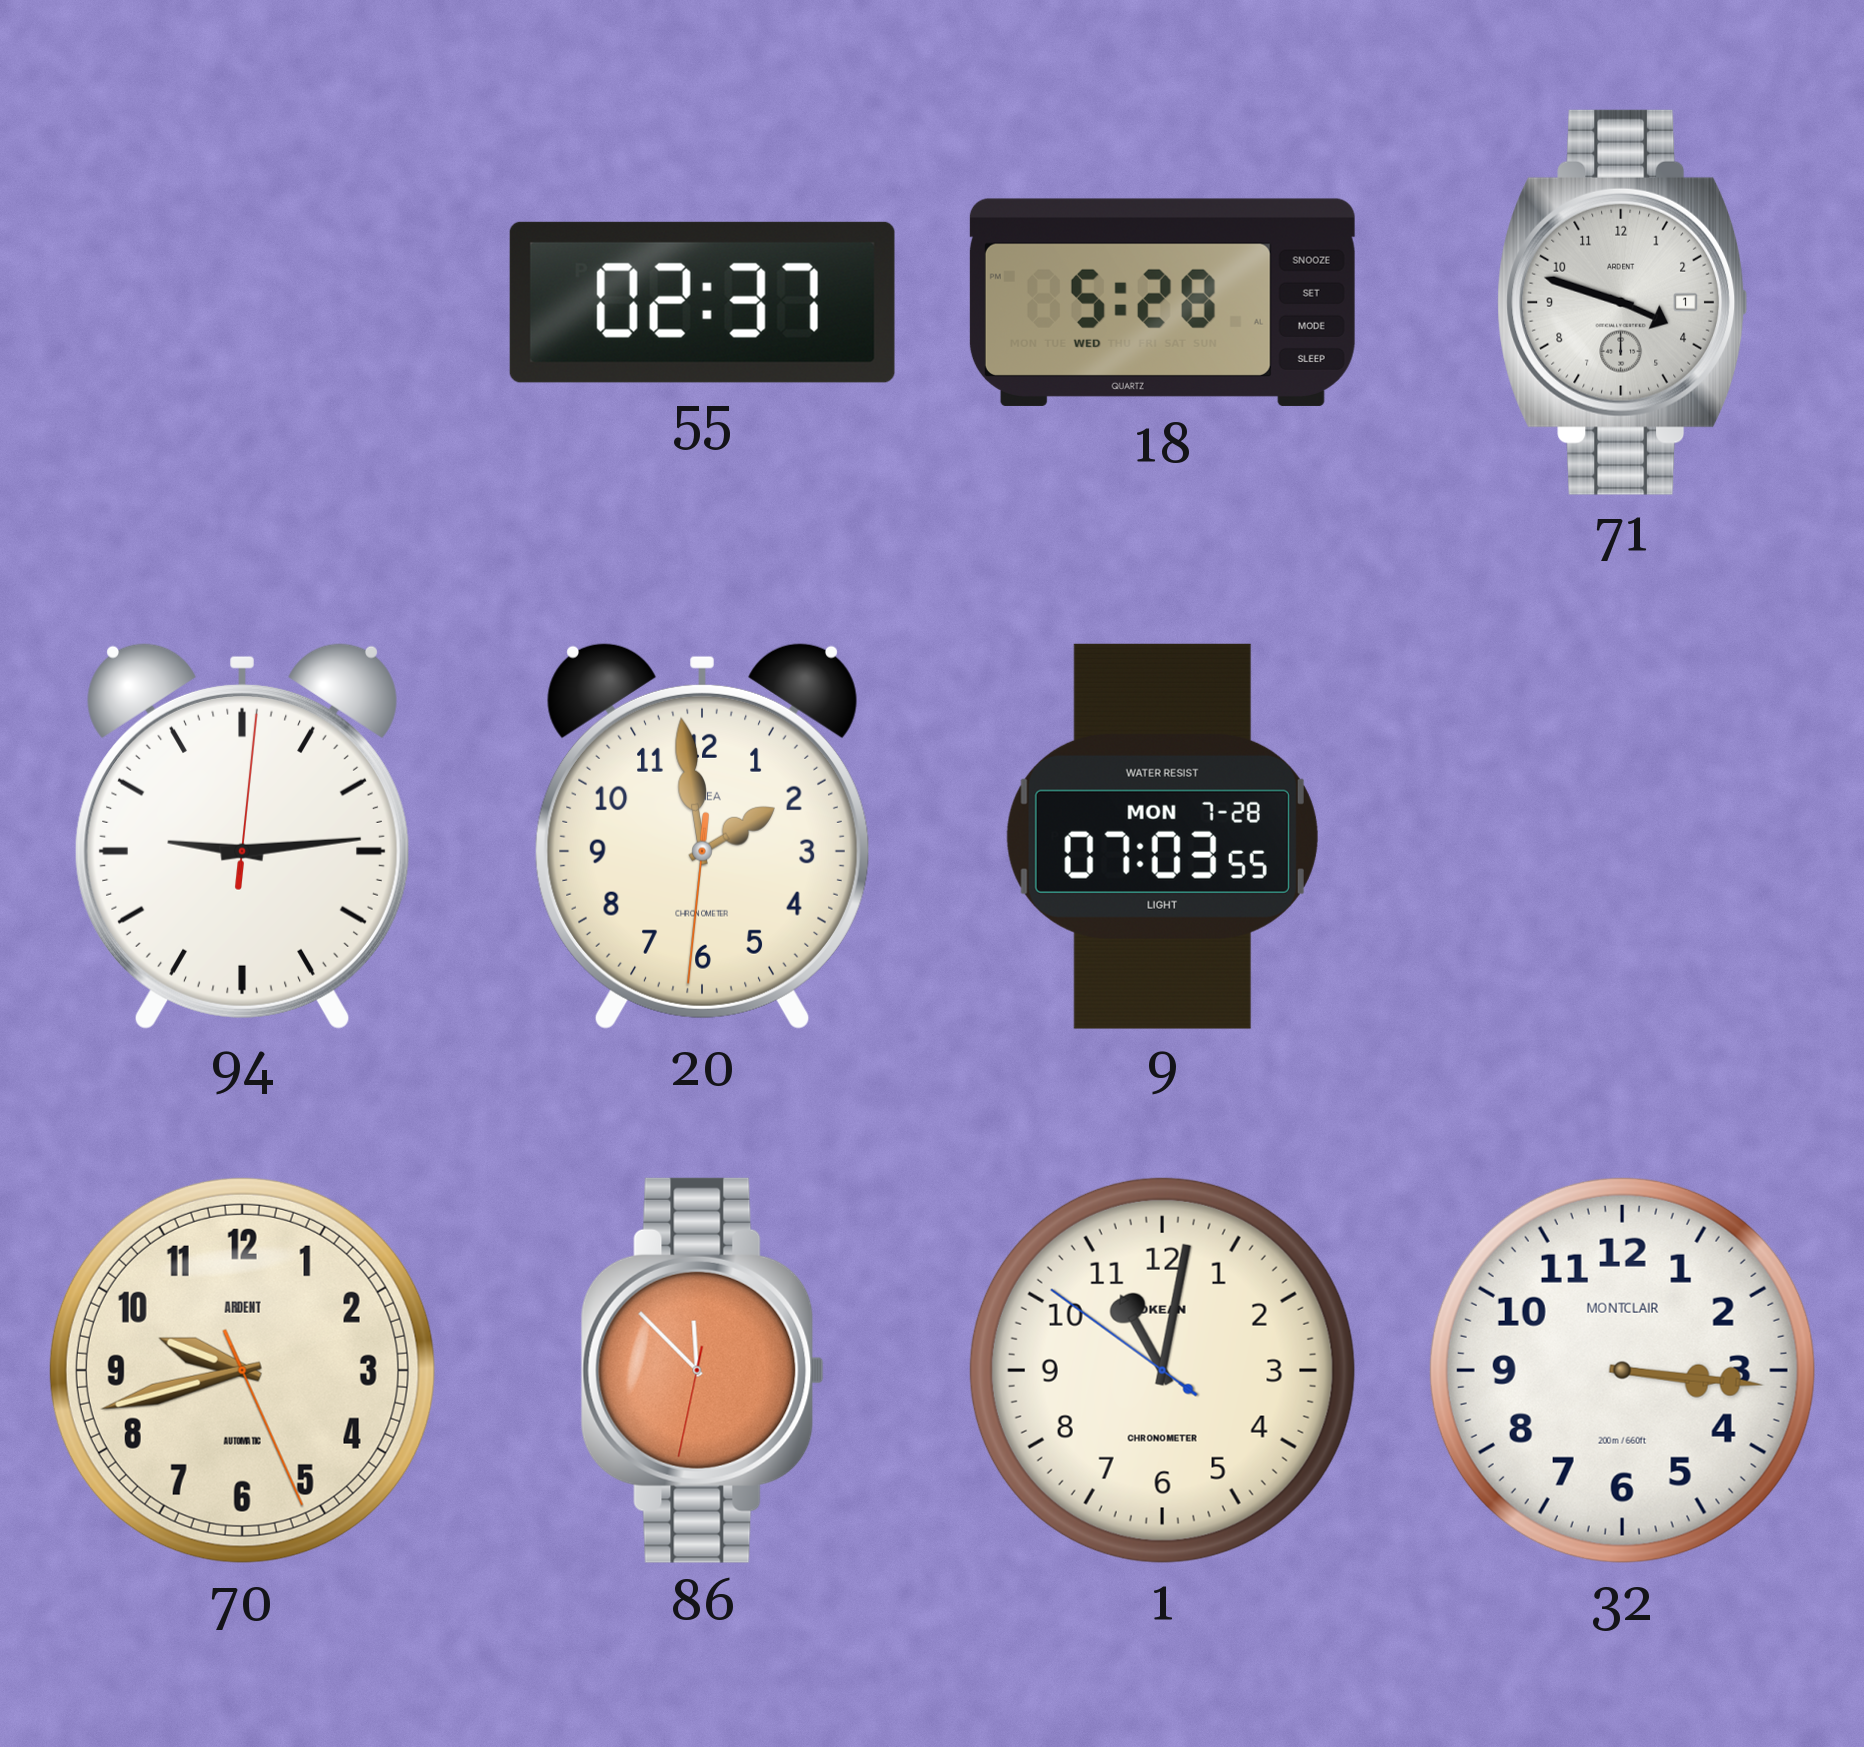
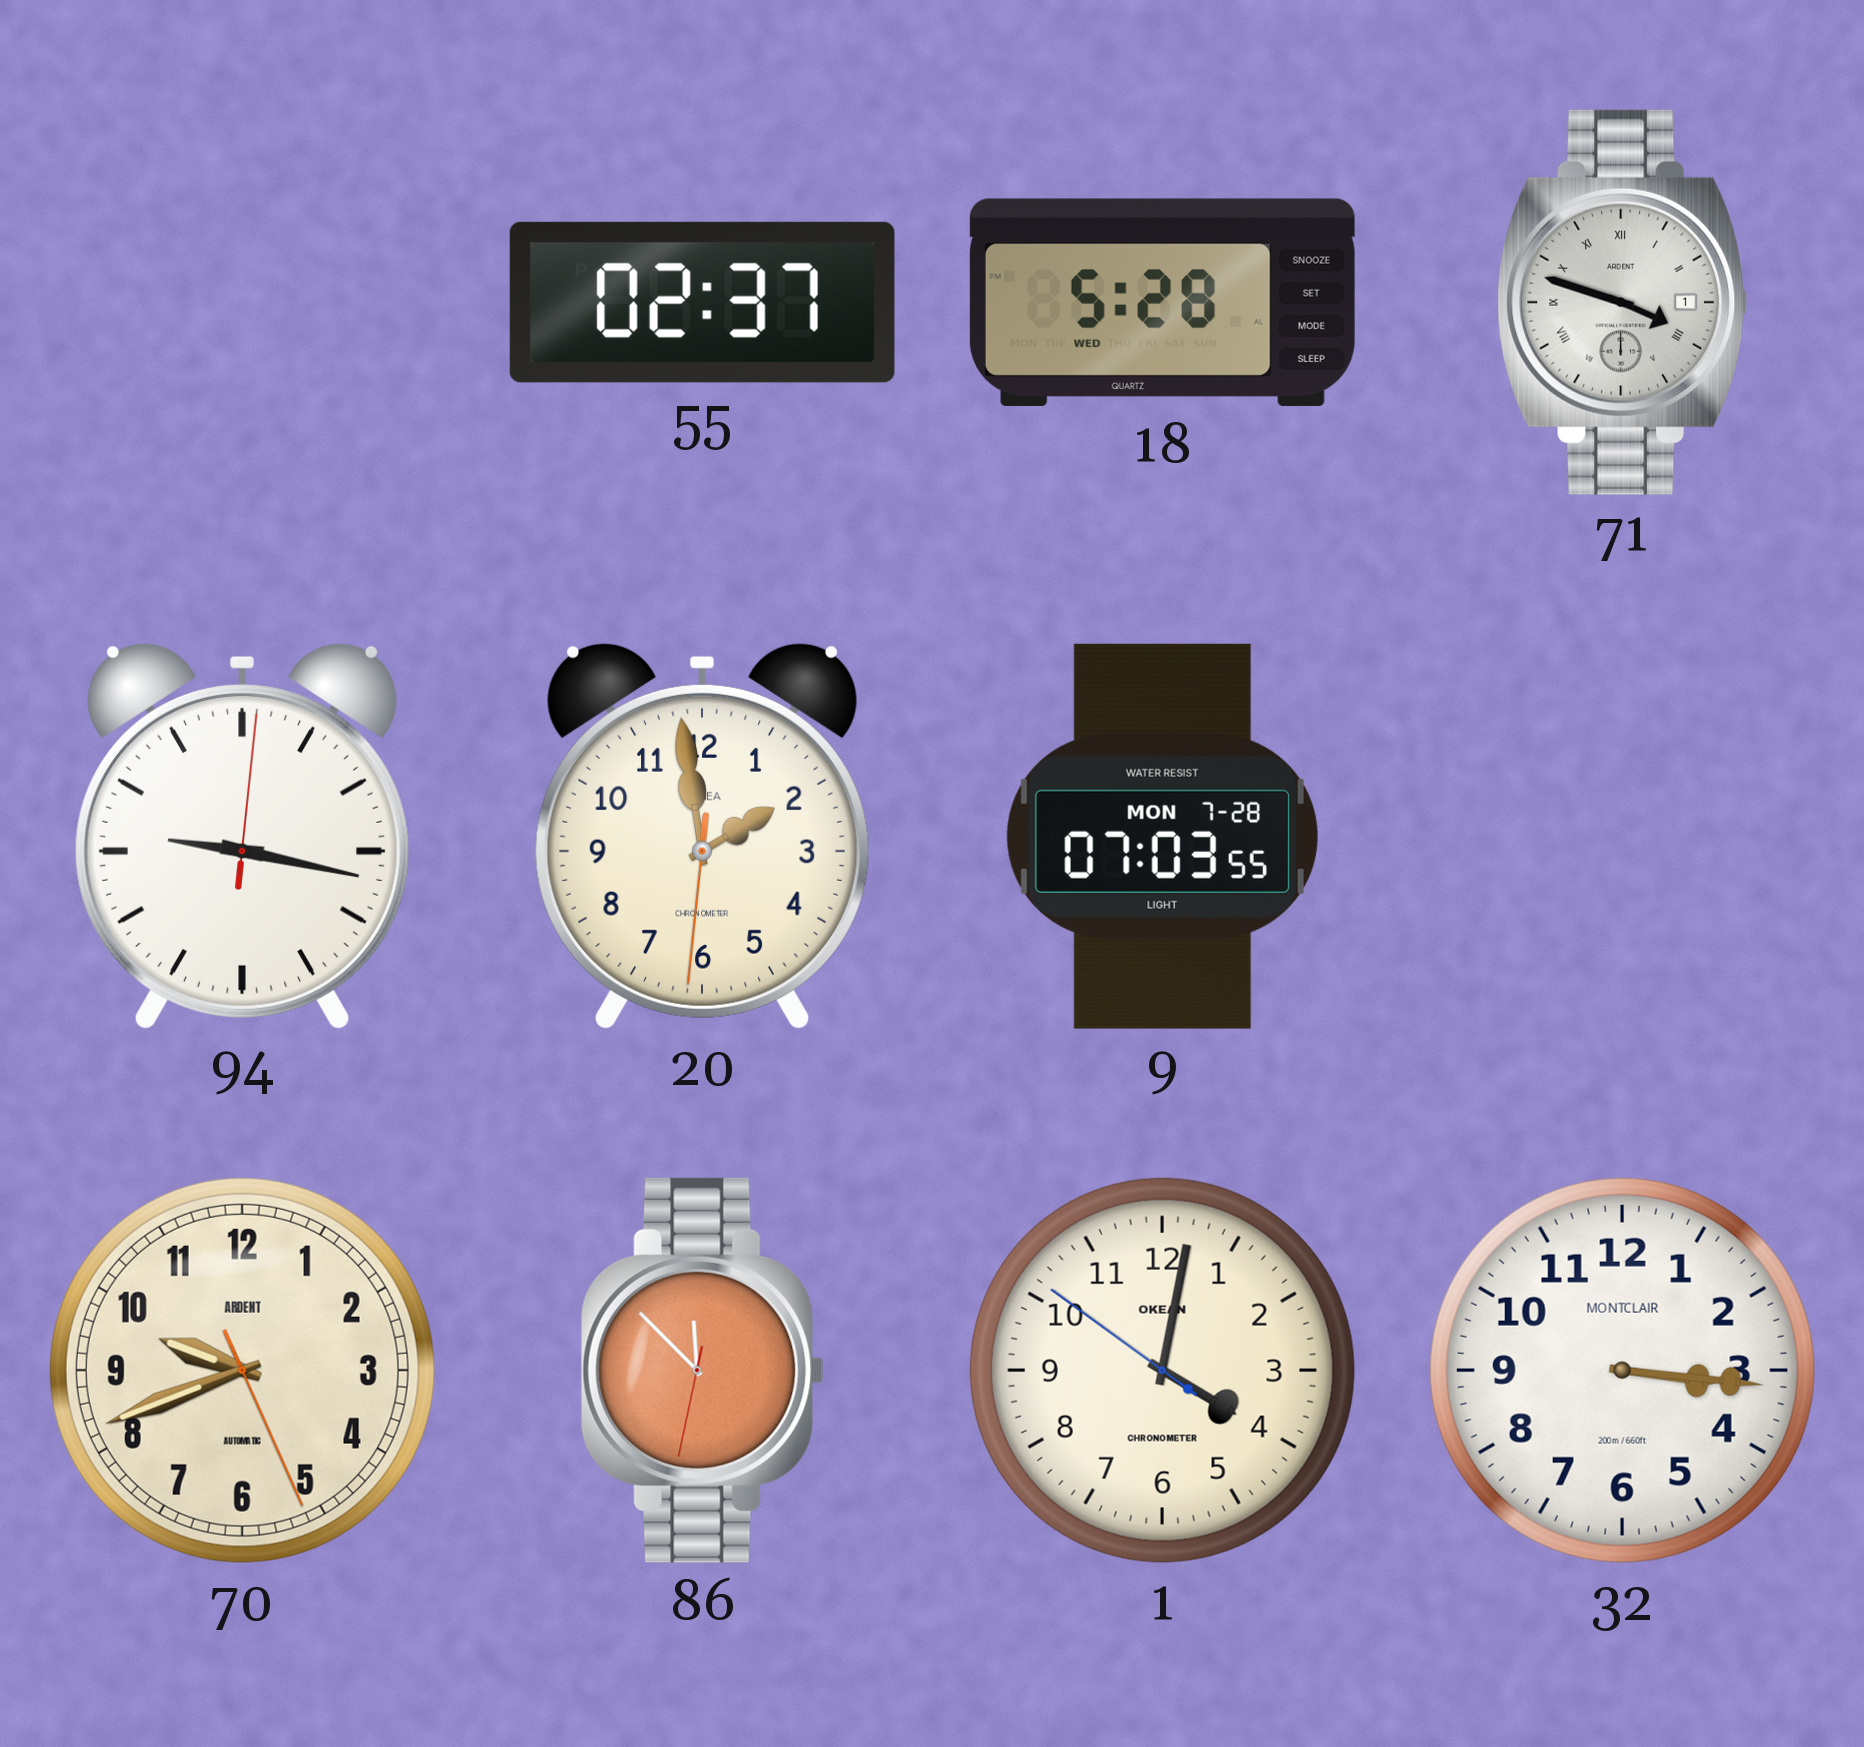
71 numerals: Arabic -> Roman
94: 9:14 -> 9:17
70: 9:42 -> 9:41
1: 11:01 -> 4:01
